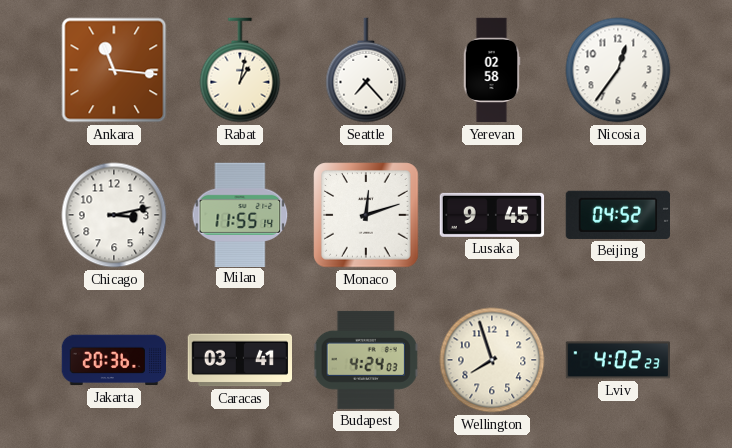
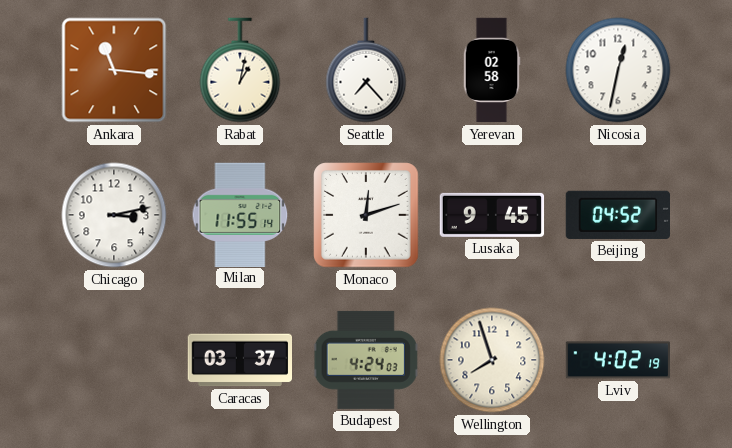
Nicosia: 12:36 -> 12:32
Jakarta: 20:36 -> none
Caracas: 03:41 -> 03:37
Lviv: 4:02:23 -> 4:02:19
